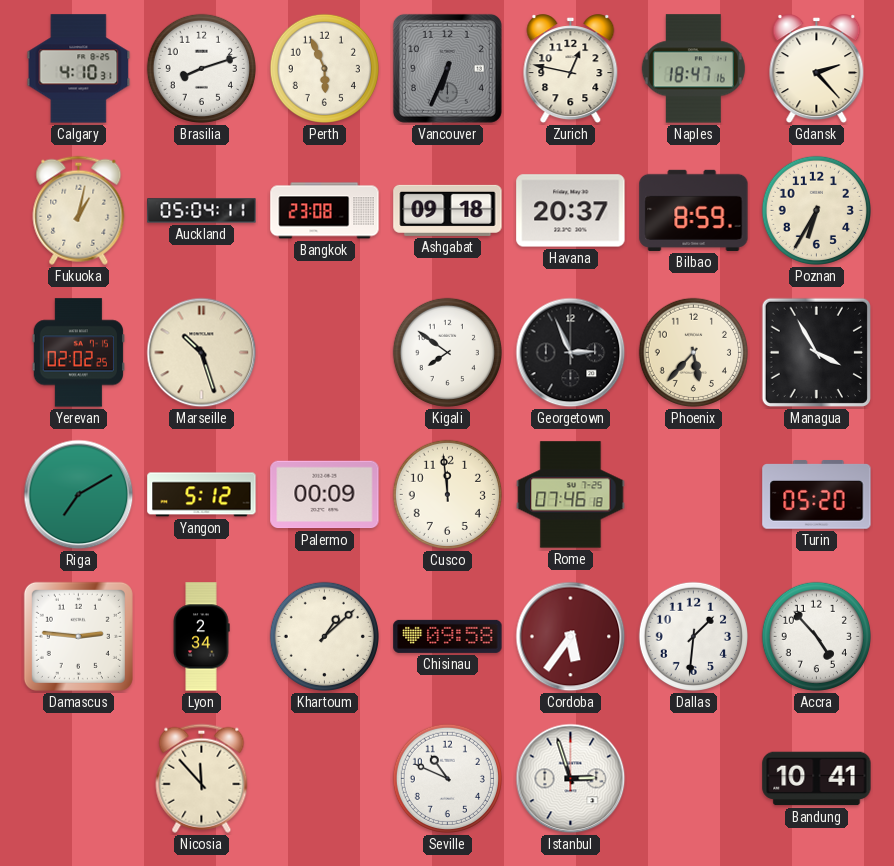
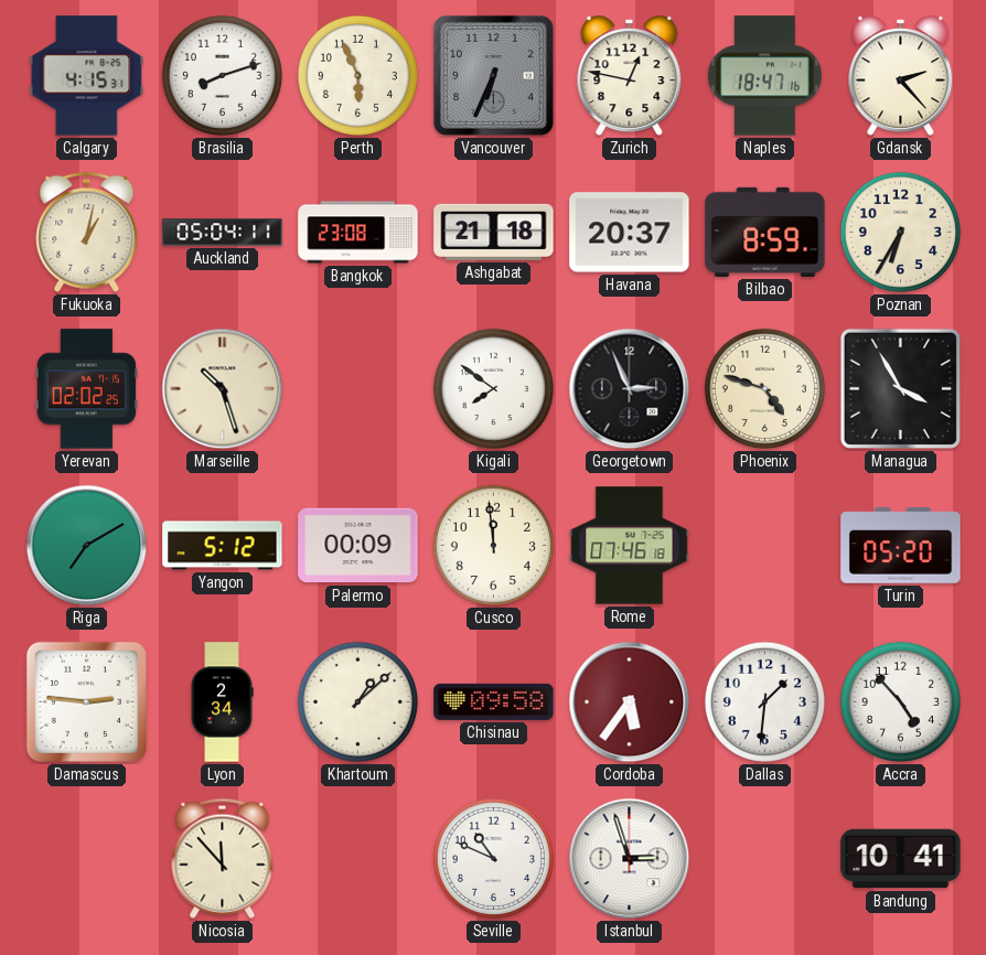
Calgary: 4:10 -> 4:15
Ashgabat: 09:18 -> 21:18
Phoenix: 5:37 -> 4:48
